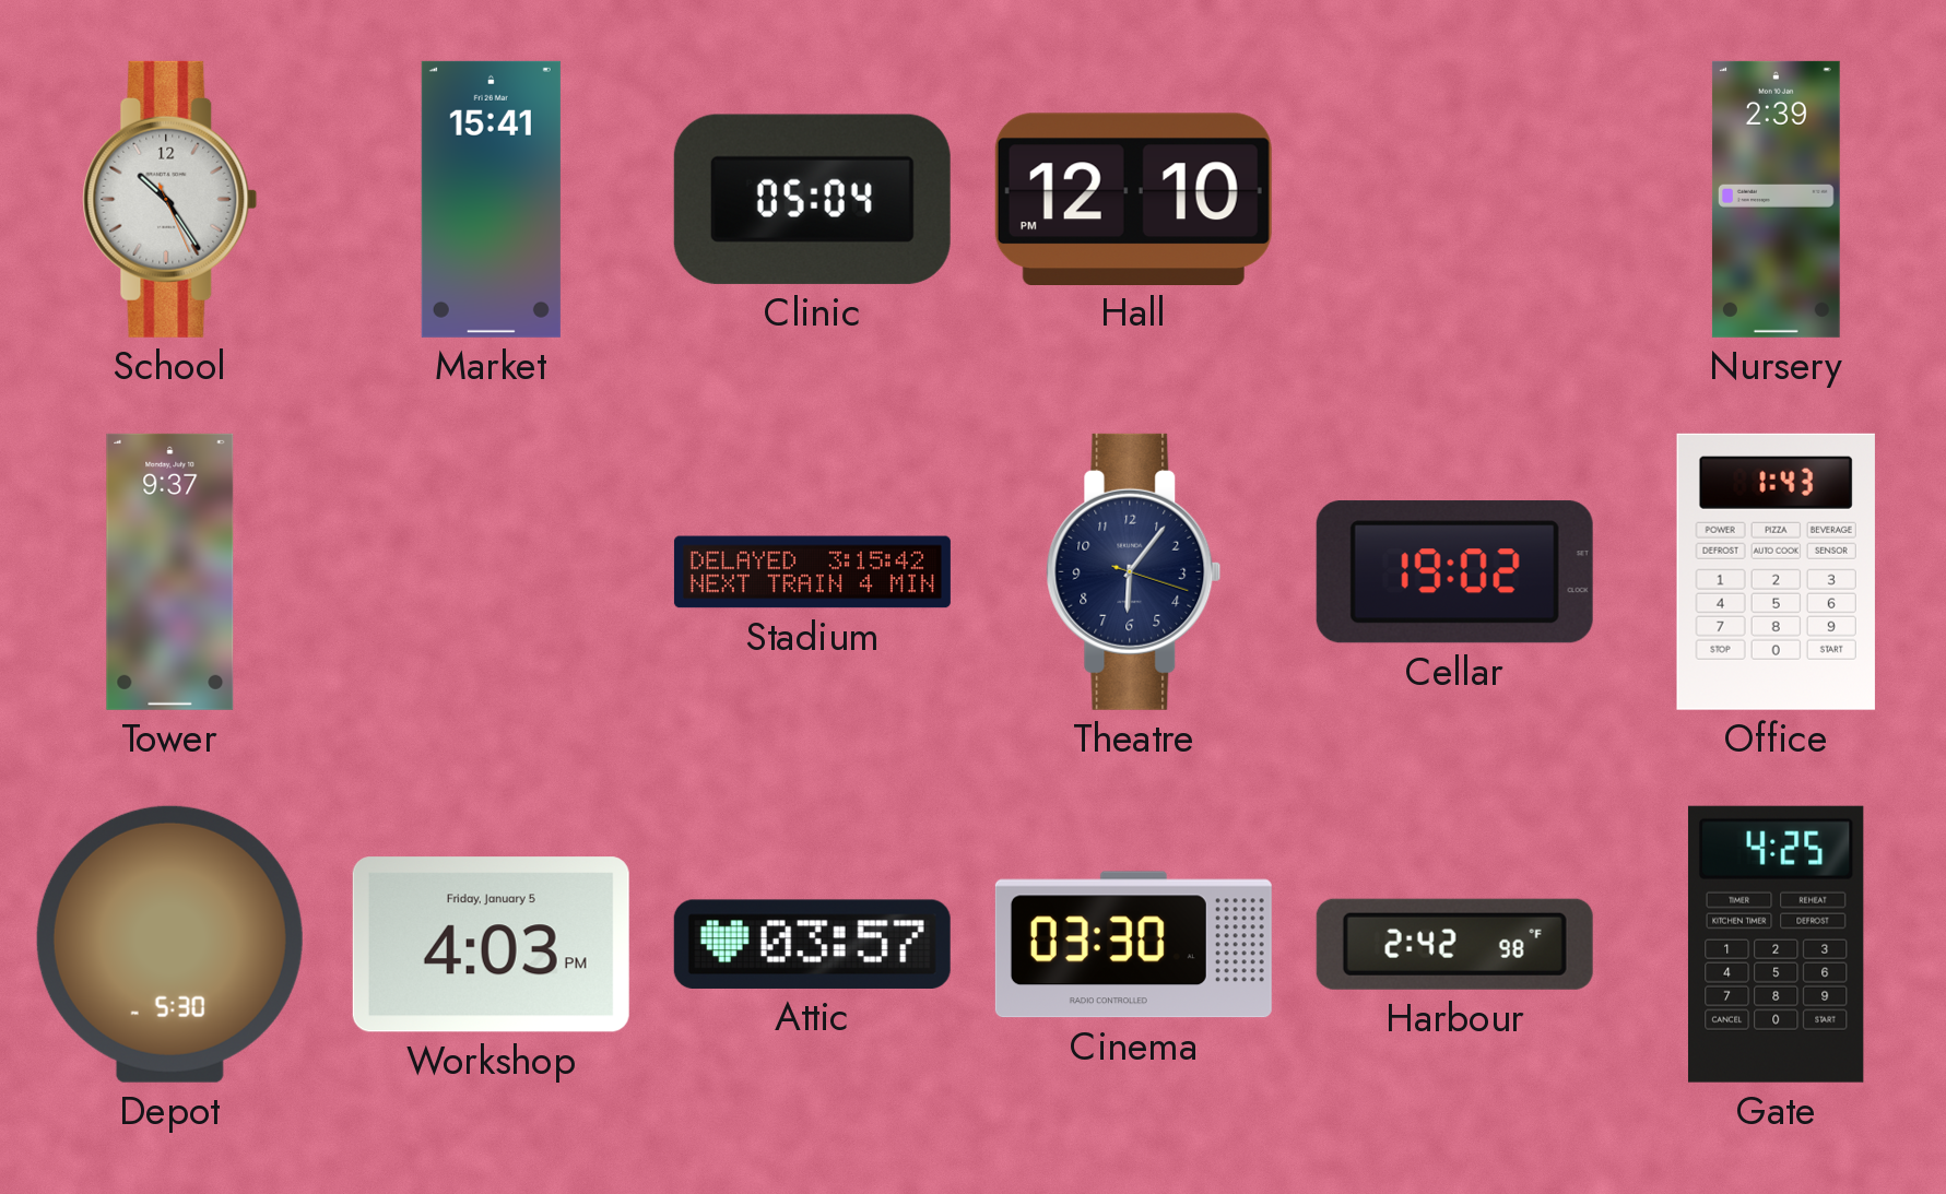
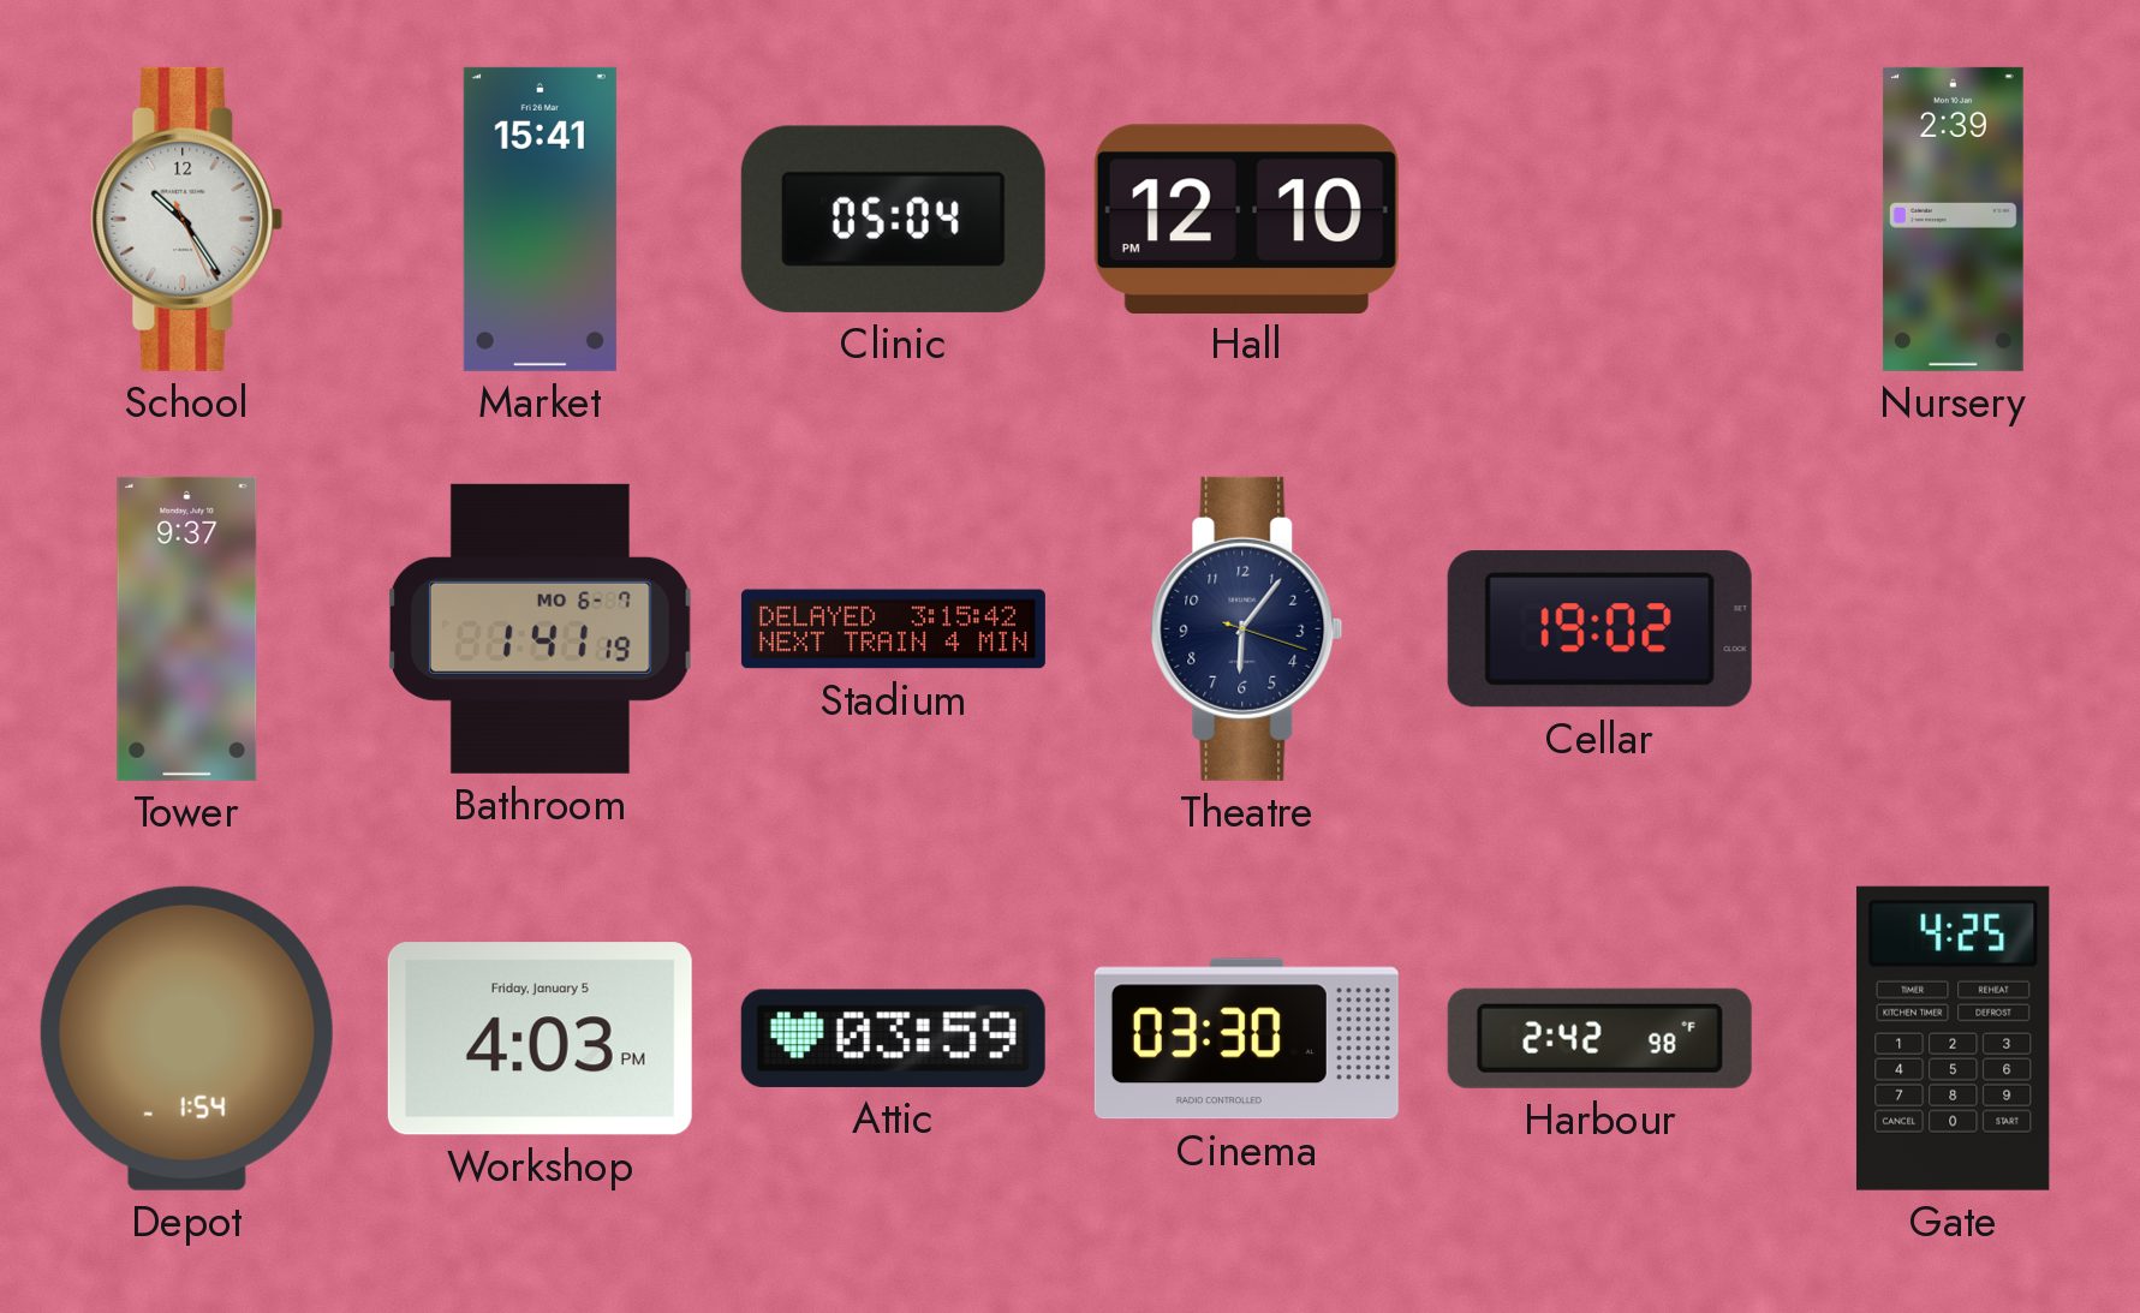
Bathroom: none -> 1:41
Office: 1:43 -> none
Depot: 5:30 -> 1:54
Attic: 03:57 -> 03:59
